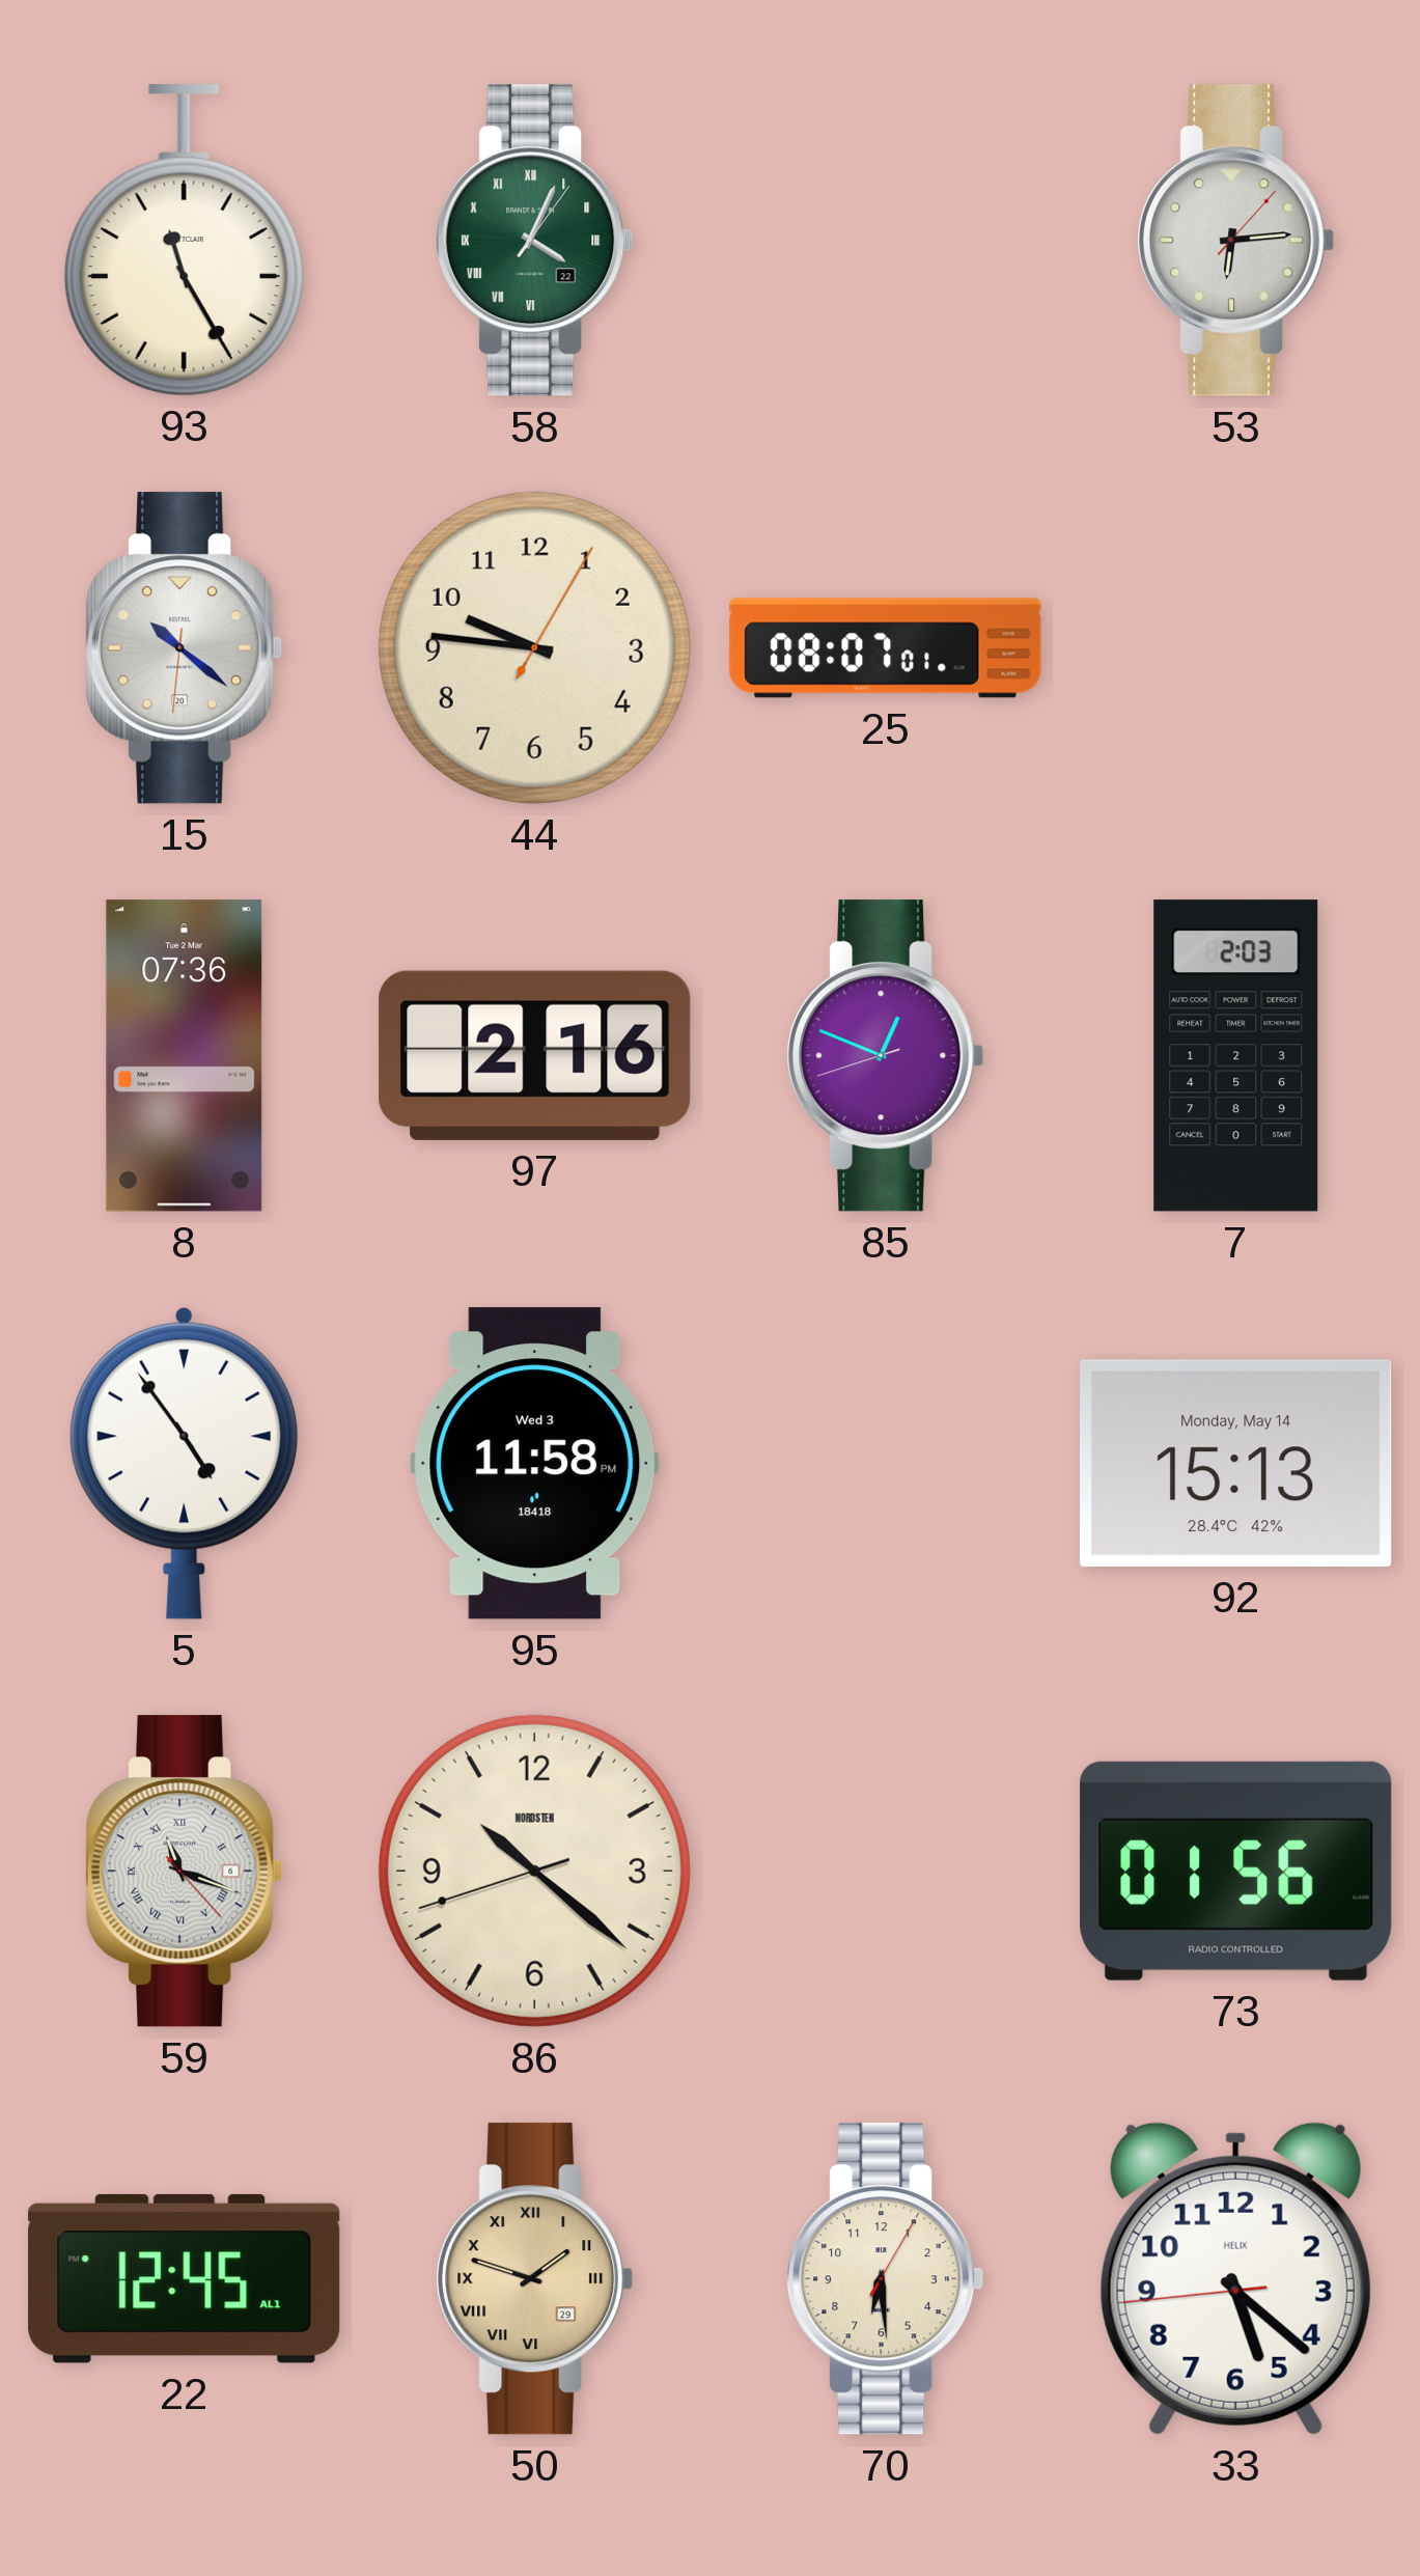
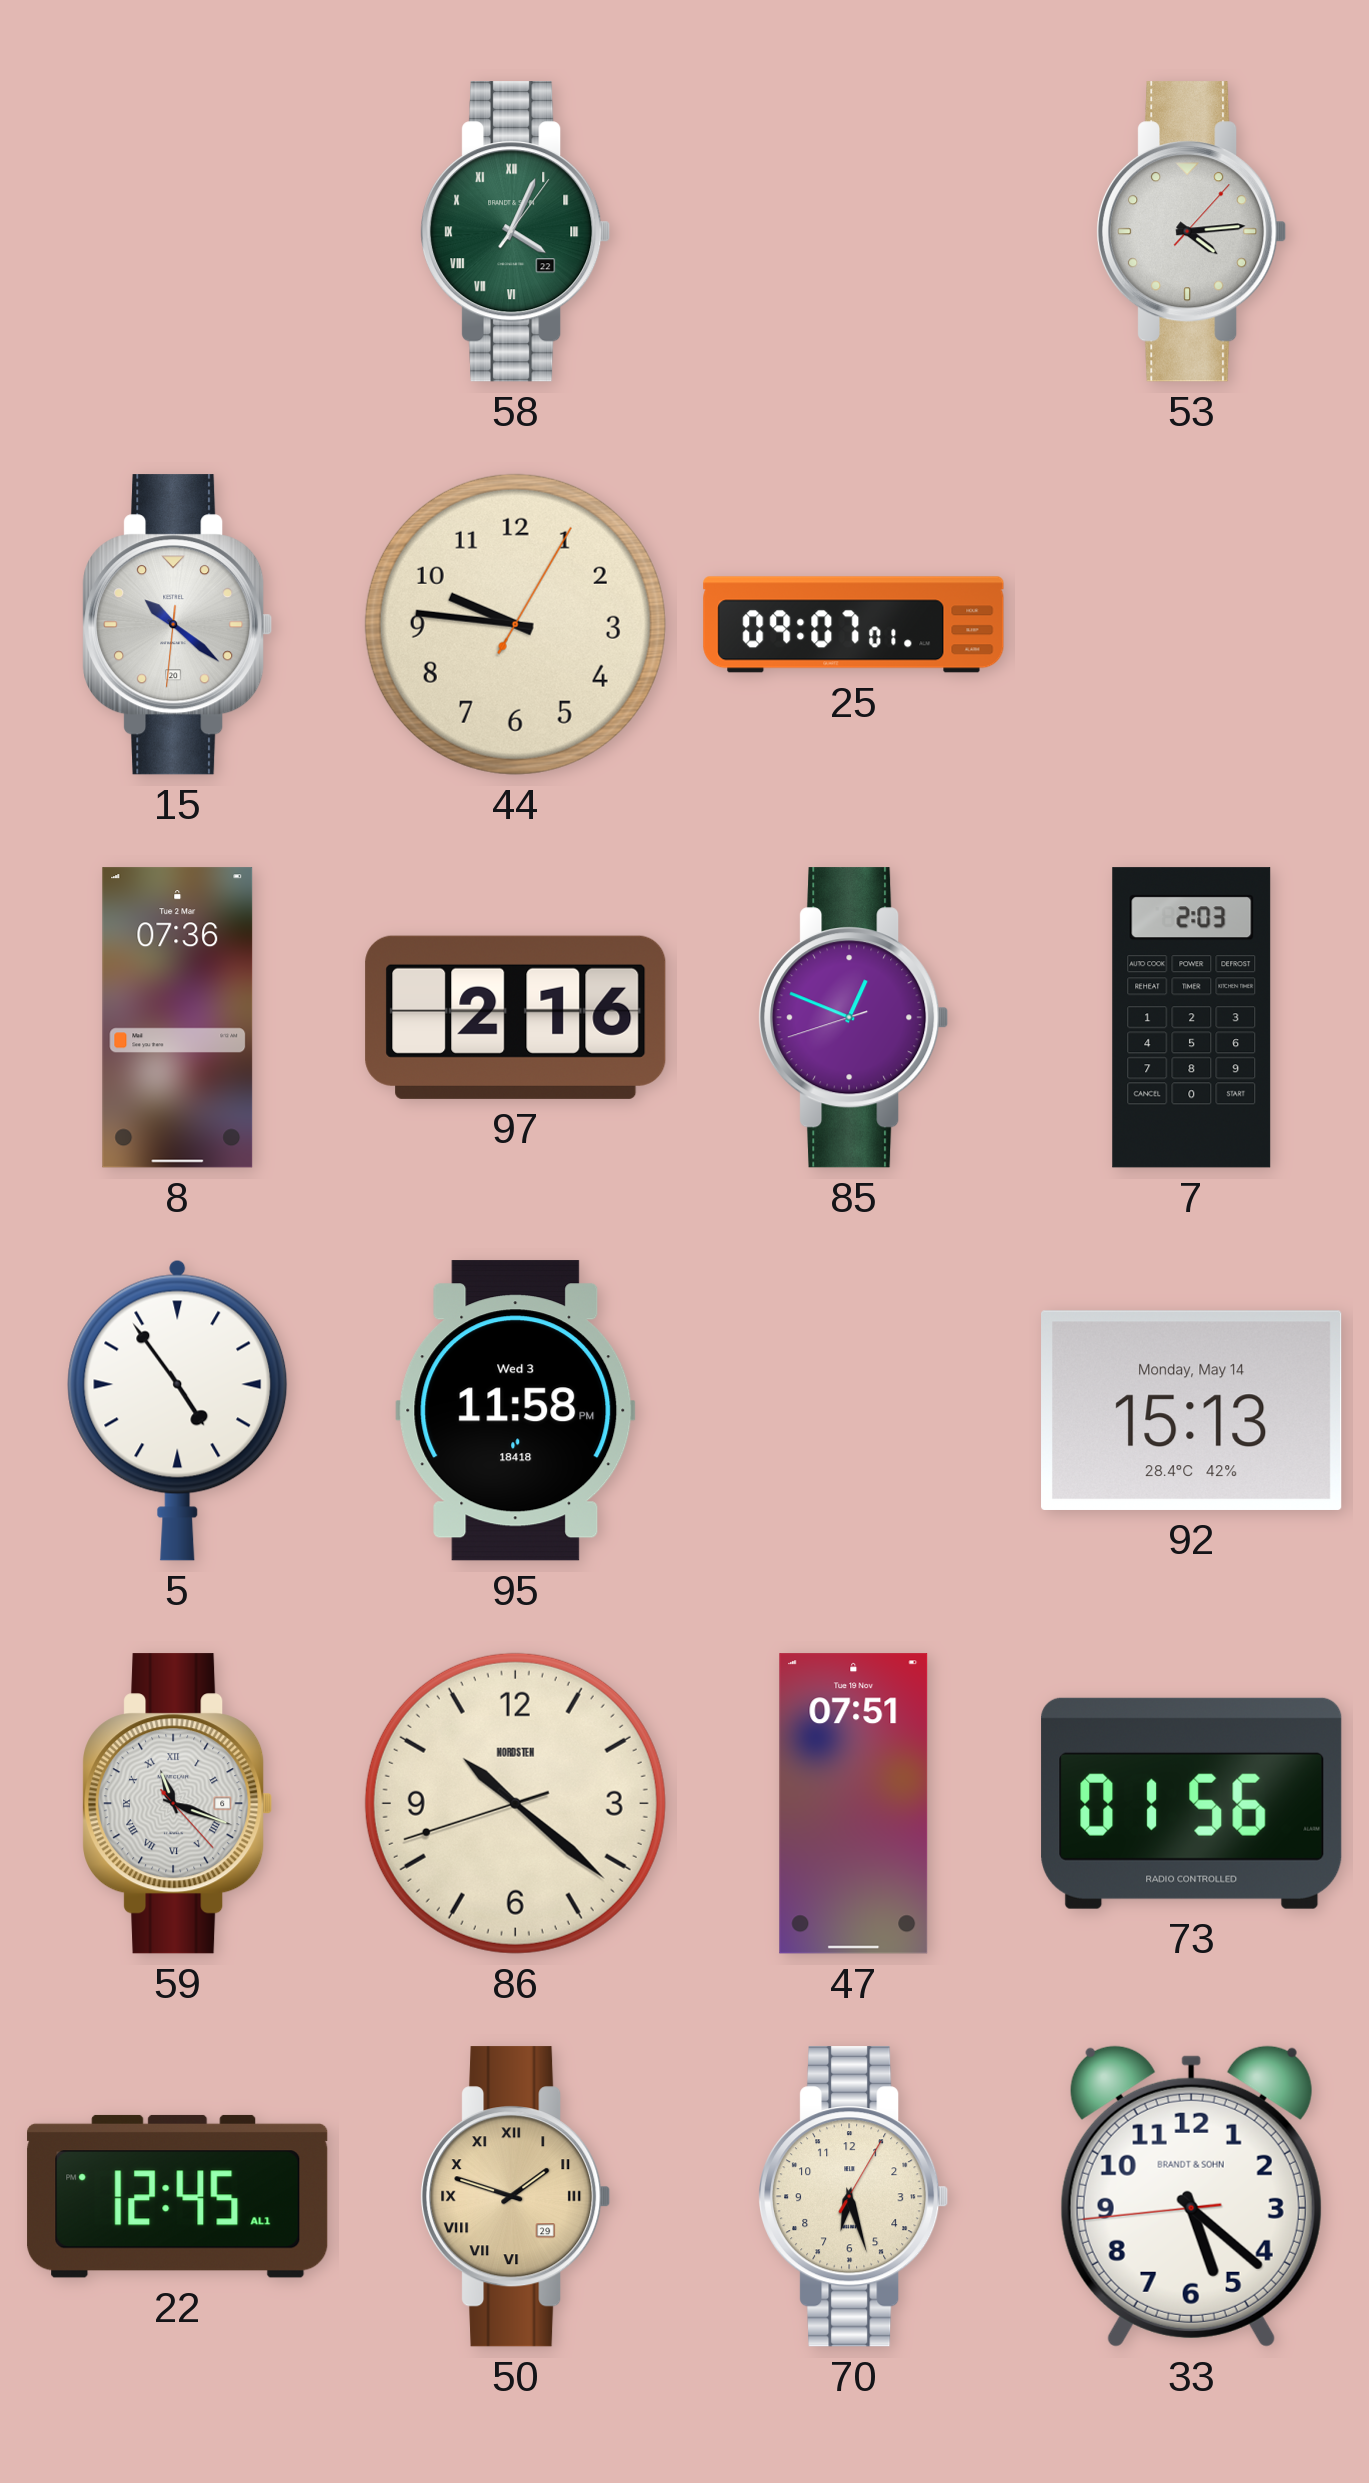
93: 11:25 -> none
53: 6:14 -> 4:14
25: 08:07 -> 09:07
47: none -> 07:51
70: 6:29 -> 6:27
33 brand: HELIX -> BRANDT & SOHN
